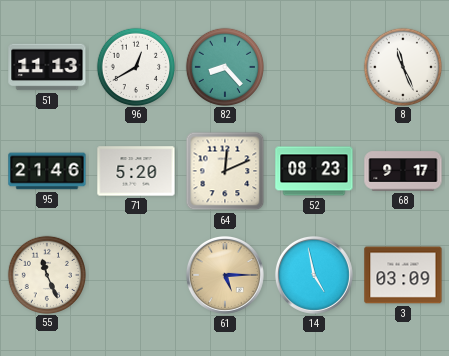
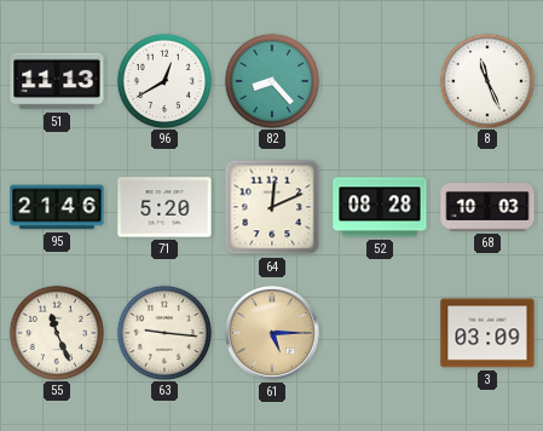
52: 08:23 -> 08:28
68: 9:17 -> 10:03
63: none -> 9:16
14: 4:58 -> none
